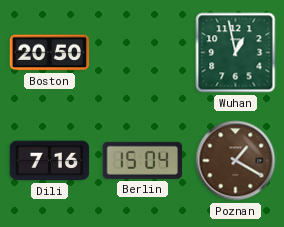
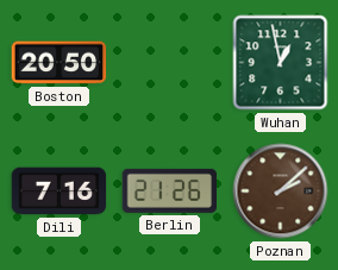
Berlin: 15:04 -> 21:26
Poznan: 1:20 -> 2:08
